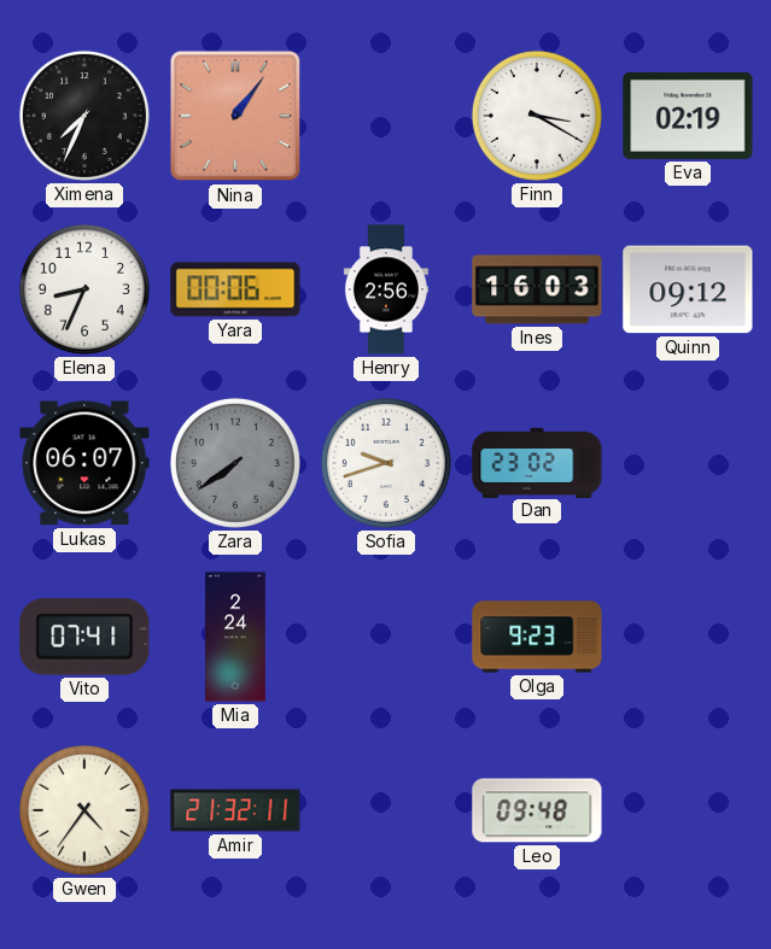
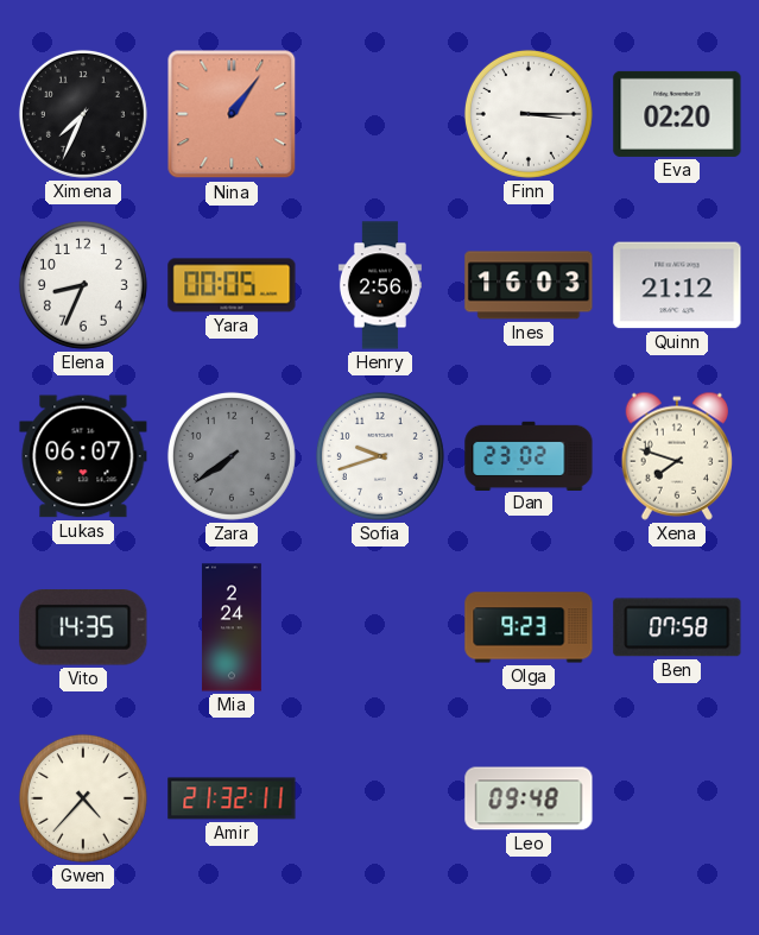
Finn: 3:20 -> 3:15
Eva: 02:19 -> 02:20
Yara: 00:06 -> 00:05
Quinn: 09:12 -> 21:12
Xena: none -> 7:48
Vito: 07:41 -> 14:35
Ben: none -> 07:58
Gwen: 4:36 -> 4:37
